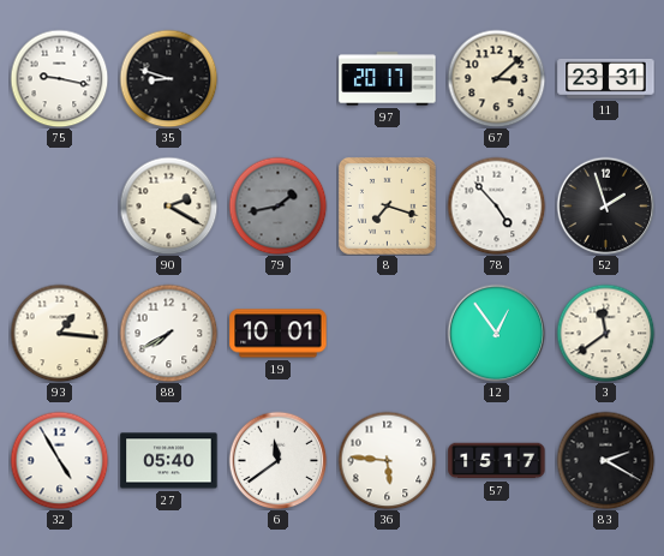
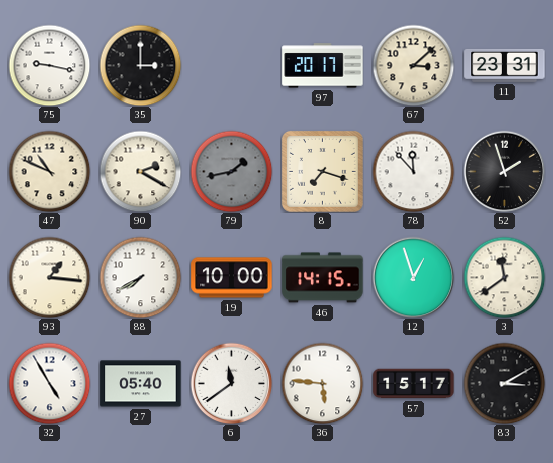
35: 8:48 -> 3:00
47: none -> 10:49
78: 4:53 -> 11:53
19: 10:01 -> 10:00
46: none -> 14:15
12: 12:54 -> 12:57
83: 2:20 -> 3:10
